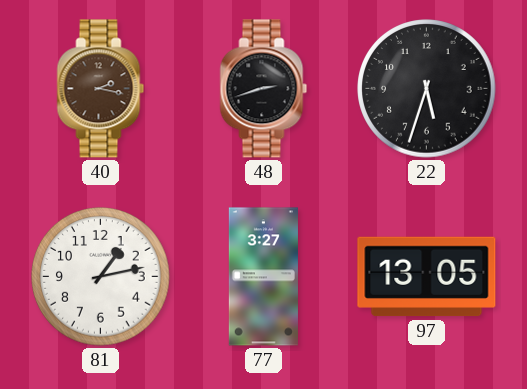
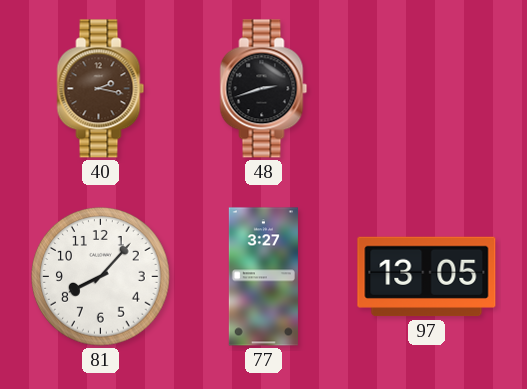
22: 5:33 -> none
81: 1:13 -> 8:07
